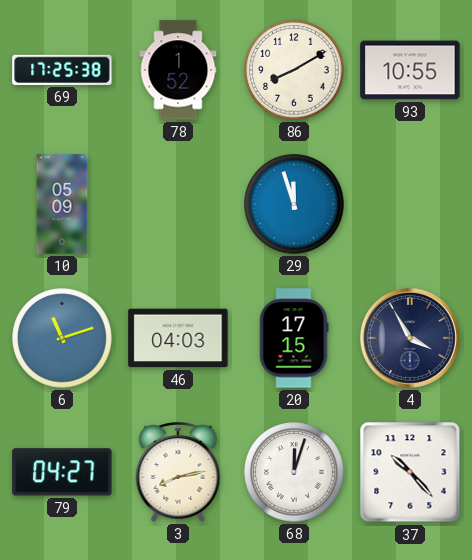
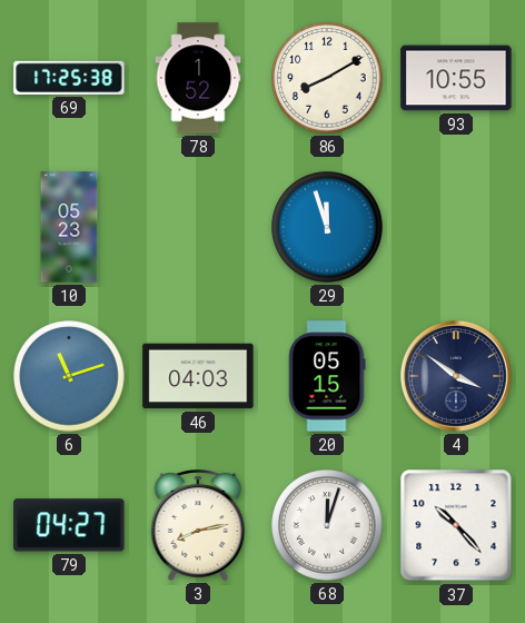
10: 05:09 -> 05:23
20: 17:15 -> 05:15
4: 3:55 -> 3:51
